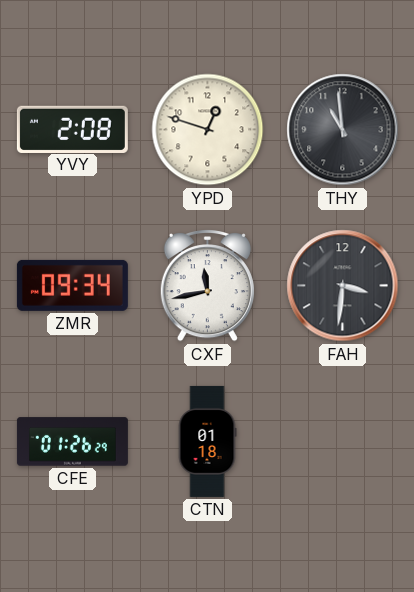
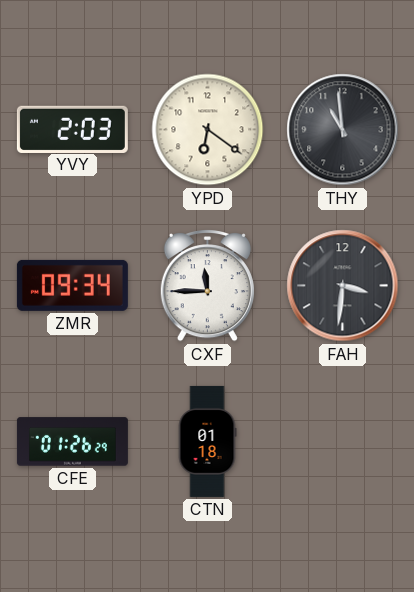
YVY: 2:08 -> 2:03
YPD: 12:48 -> 6:21
CXF: 11:43 -> 11:45
